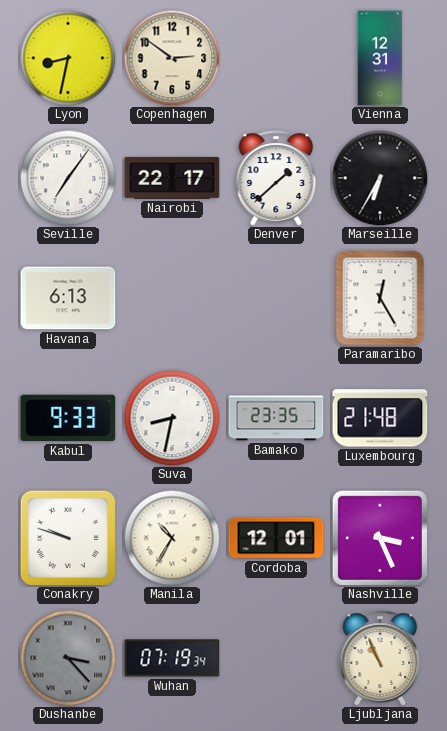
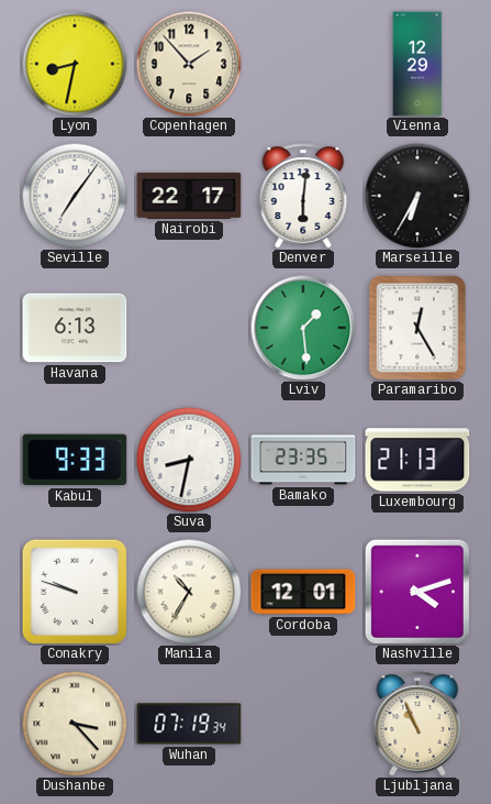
Copenhagen: 2:51 -> 1:53
Vienna: 12:31 -> 12:29
Denver: 1:38 -> 6:01
Lviv: none -> 1:29
Luxembourg: 21:48 -> 21:13
Nashville: 3:26 -> 4:12
Dushanbe dial: grey -> cream
